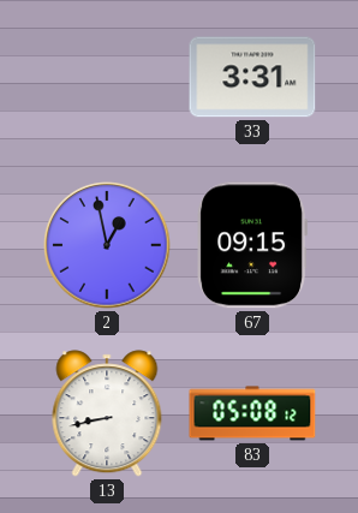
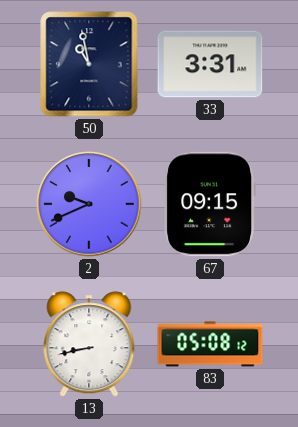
50: none -> 10:58
2: 12:58 -> 9:41
